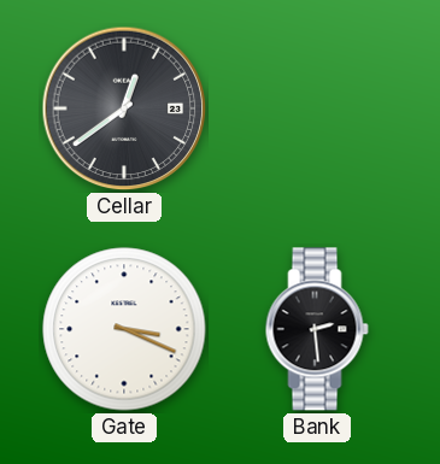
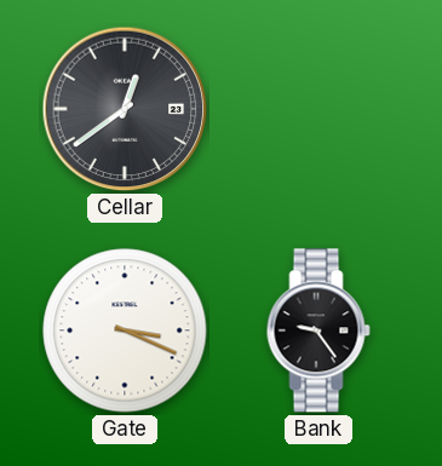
Bank: 2:29 -> 9:24
